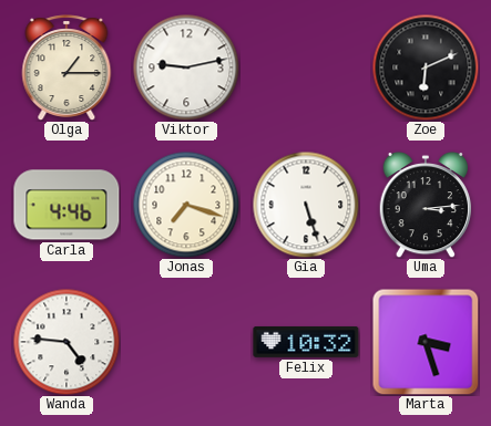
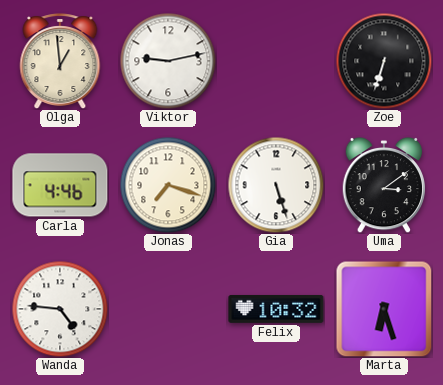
Olga: 1:15 -> 12:59
Zoe: 6:11 -> 6:33
Uma: 3:14 -> 3:09
Marta: 3:27 -> 6:27
